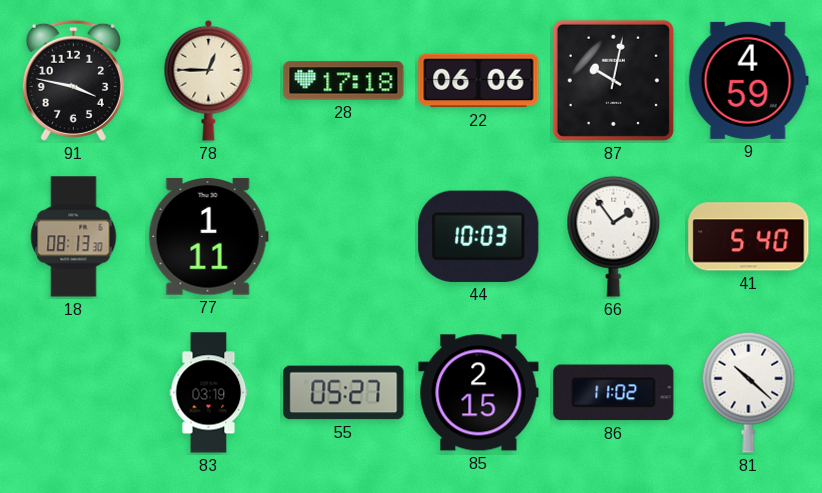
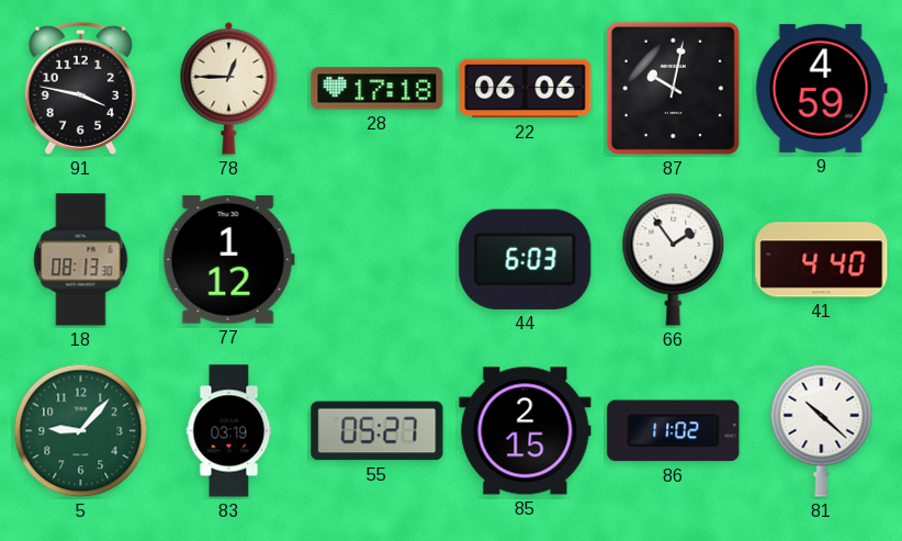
77: 1:11 -> 1:12
44: 10:03 -> 6:03
41: 5:40 -> 4:40
5: none -> 9:07
